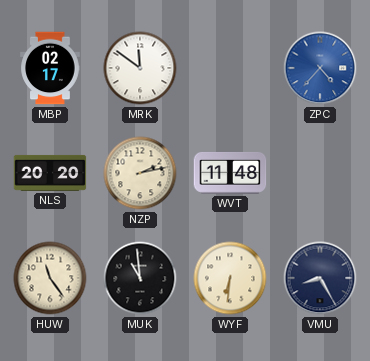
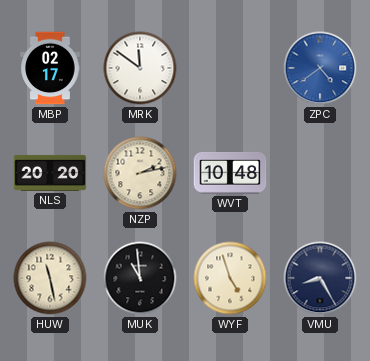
ZPC: 4:37 -> 4:39
WVT: 11:48 -> 10:48
HUW: 11:24 -> 11:28
WYF: 6:31 -> 4:57
